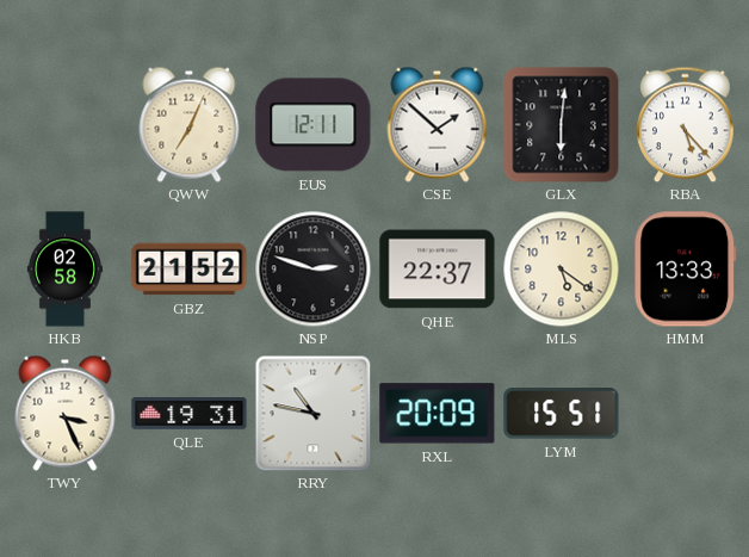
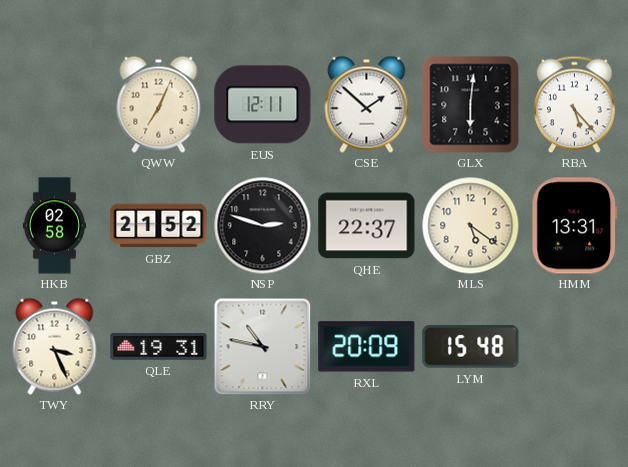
HMM: 13:33 -> 13:31
LYM: 15:51 -> 15:48
